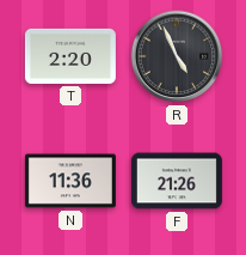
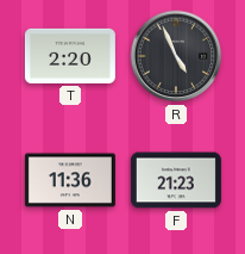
F: 21:26 -> 21:23
